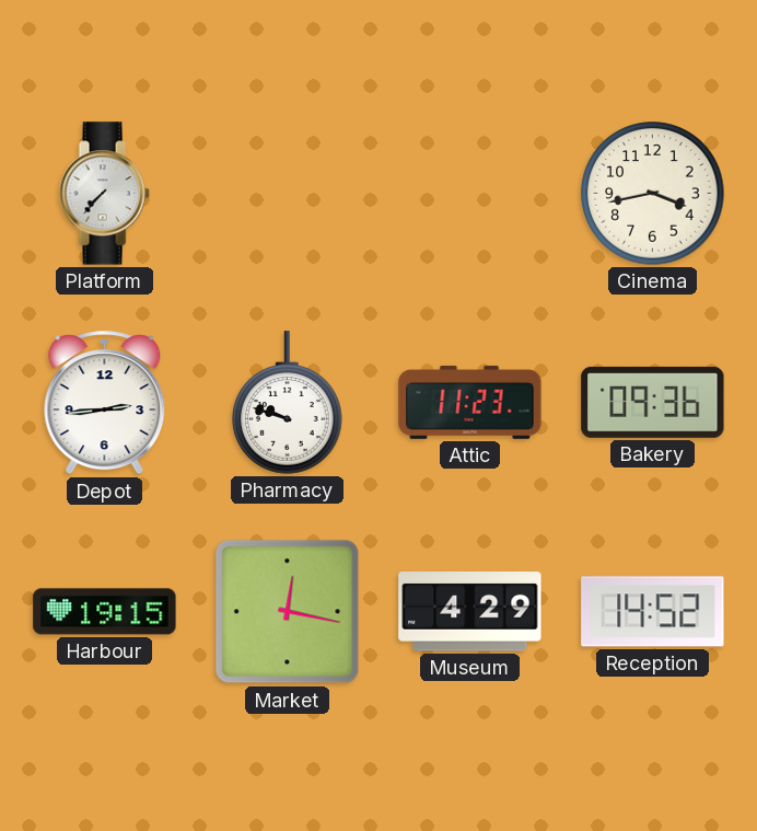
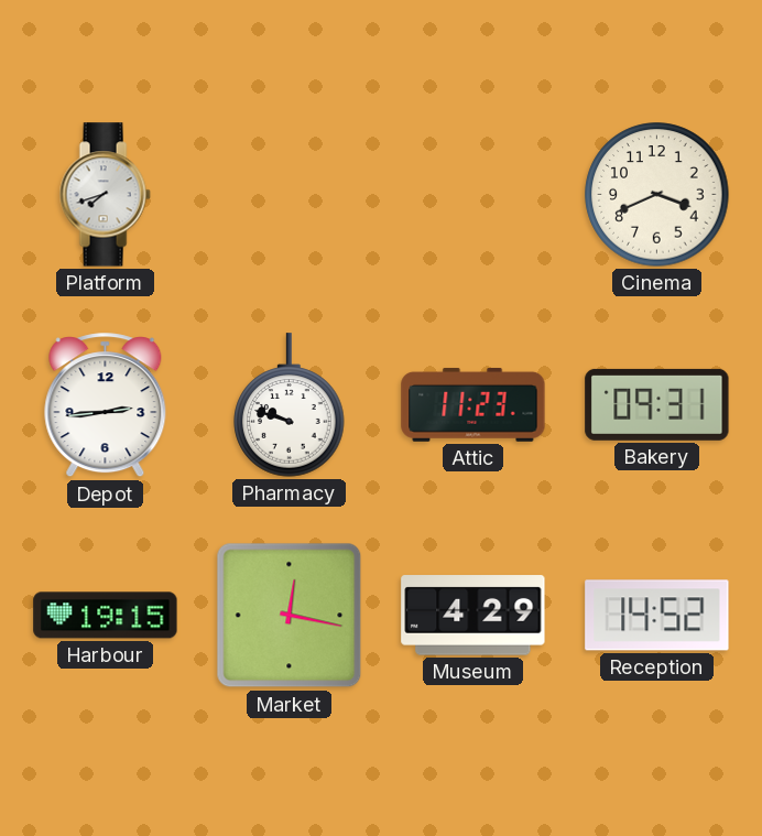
Platform: 7:37 -> 7:42
Cinema: 3:43 -> 3:41
Bakery: 09:36 -> 09:31
